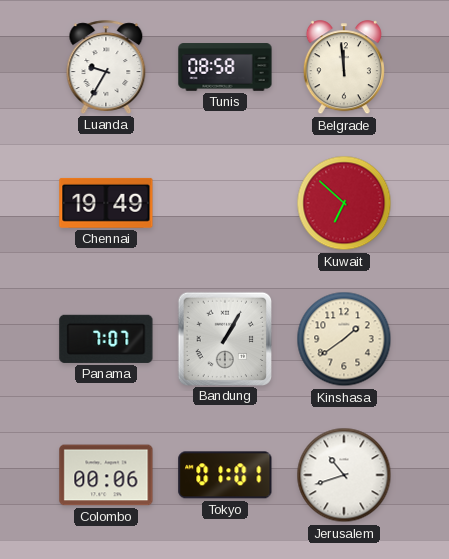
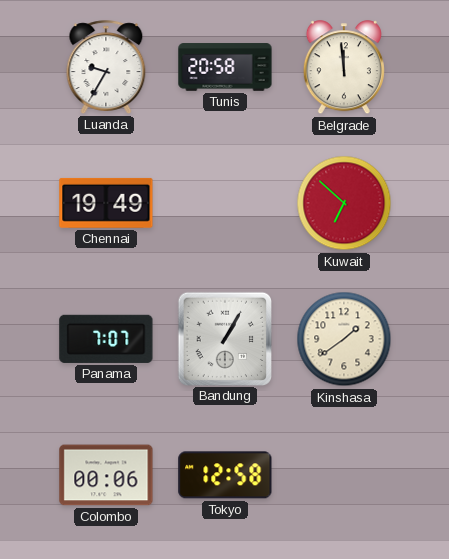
Tunis: 08:58 -> 20:58
Tokyo: 01:01 -> 12:58
Jerusalem: 10:42 -> none
